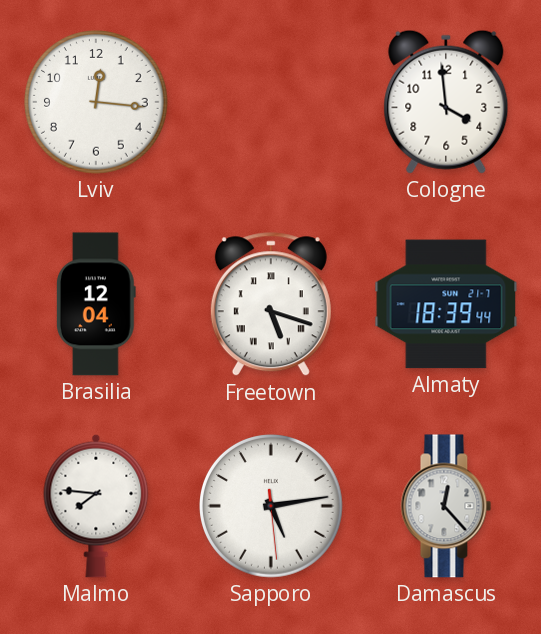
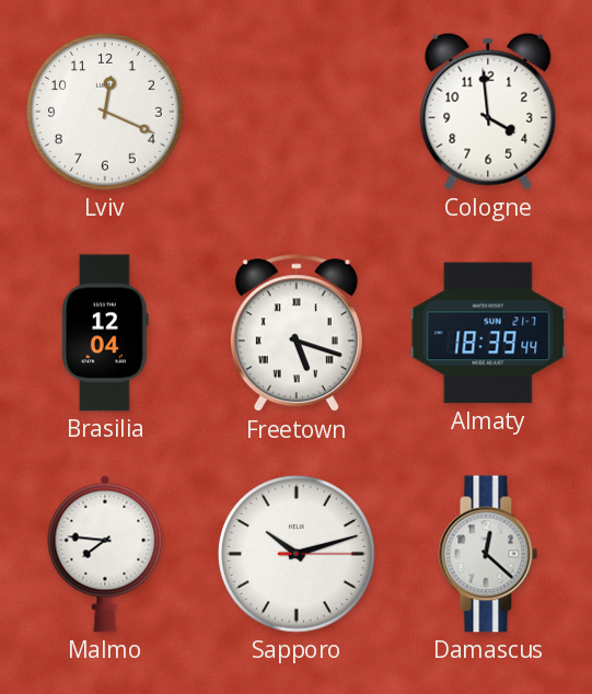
Lviv: 12:16 -> 12:19
Sapporo: 5:13 -> 10:12
Damascus: 12:23 -> 12:22
